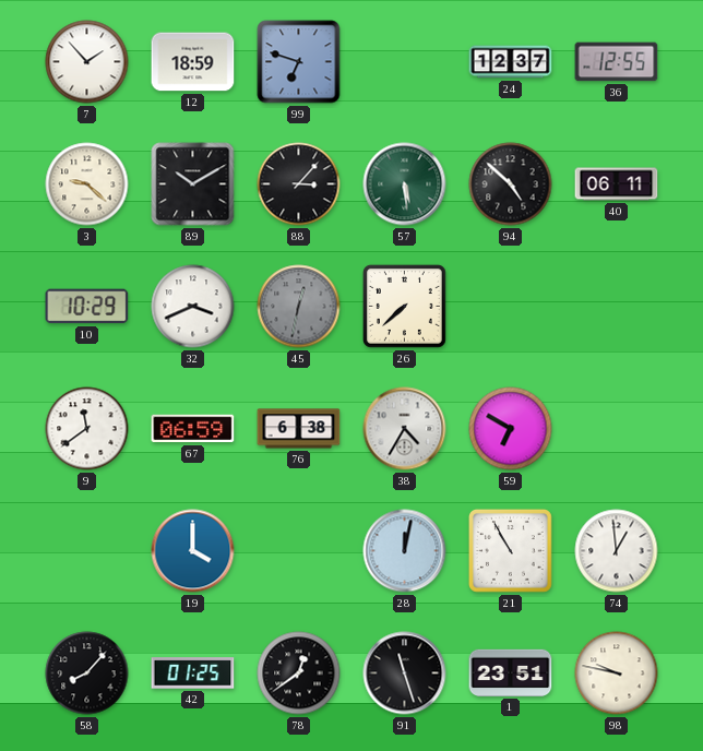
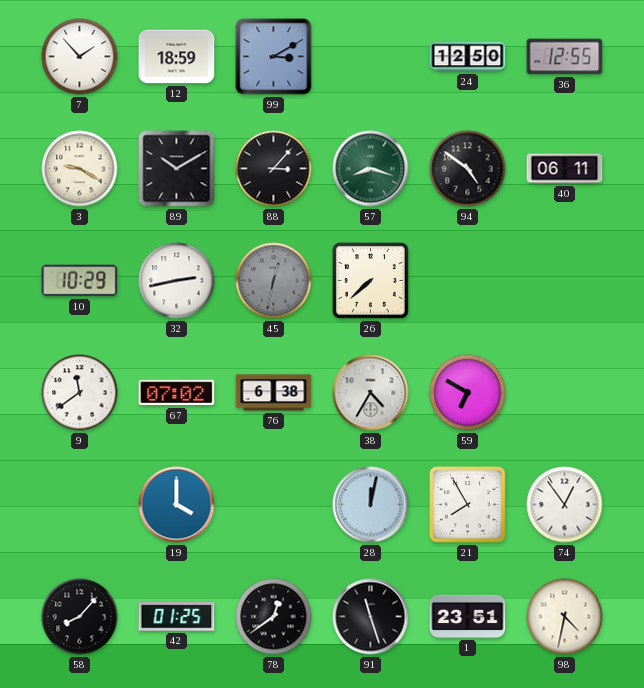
99: 6:48 -> 3:10
24: 12:37 -> 12:50
3: 9:22 -> 9:20
57: 5:29 -> 8:18
94: 4:52 -> 4:51
32: 3:41 -> 2:43
67: 06:59 -> 07:02
21: 10:55 -> 7:55
74: 12:59 -> 12:54
98: 9:47 -> 4:32
